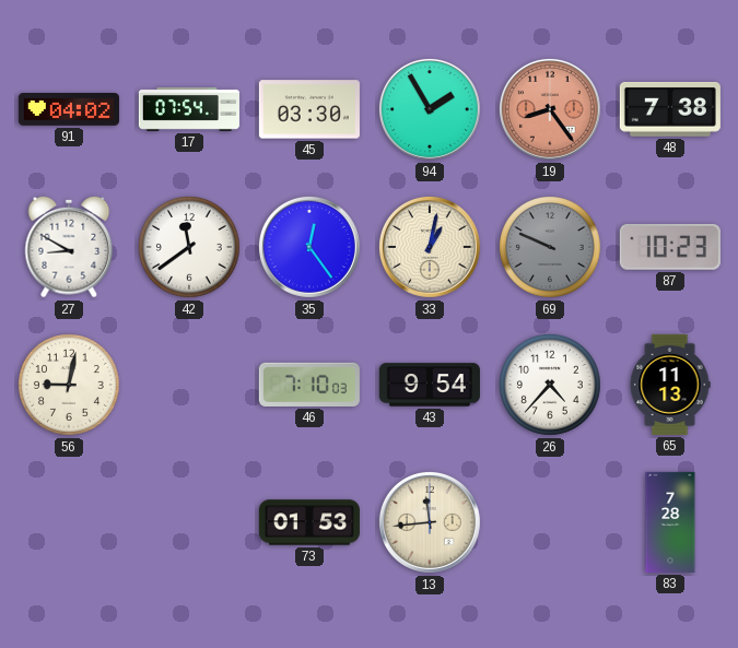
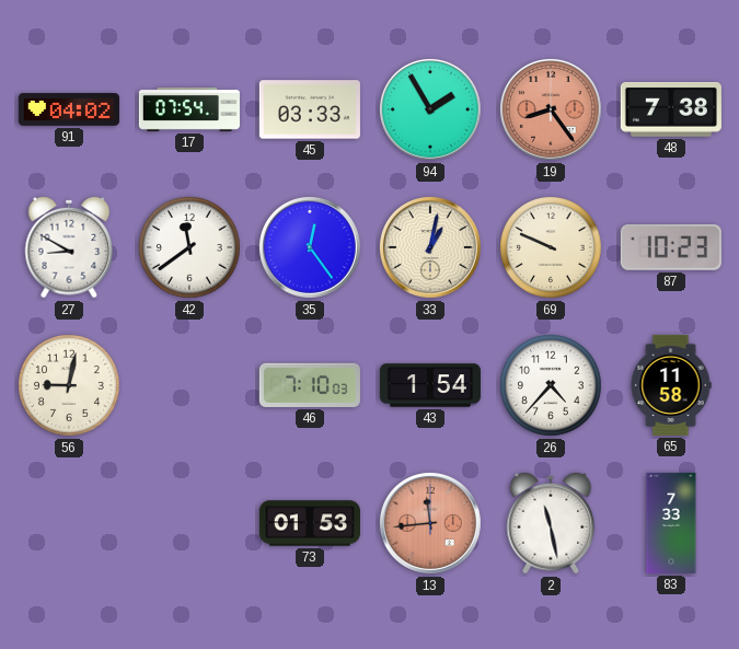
45: 03:30 -> 03:33
69 dial: grey -> cream
43: 9:54 -> 1:54
65: 11:13 -> 11:58
13 dial: cream -> salmon
2: none -> 11:28
83: 7:28 -> 7:33
